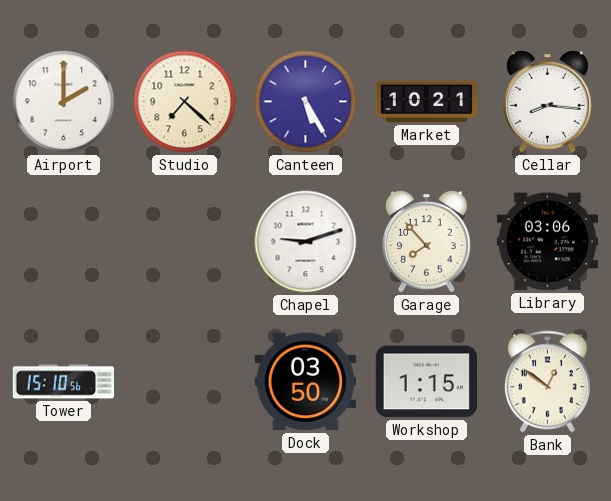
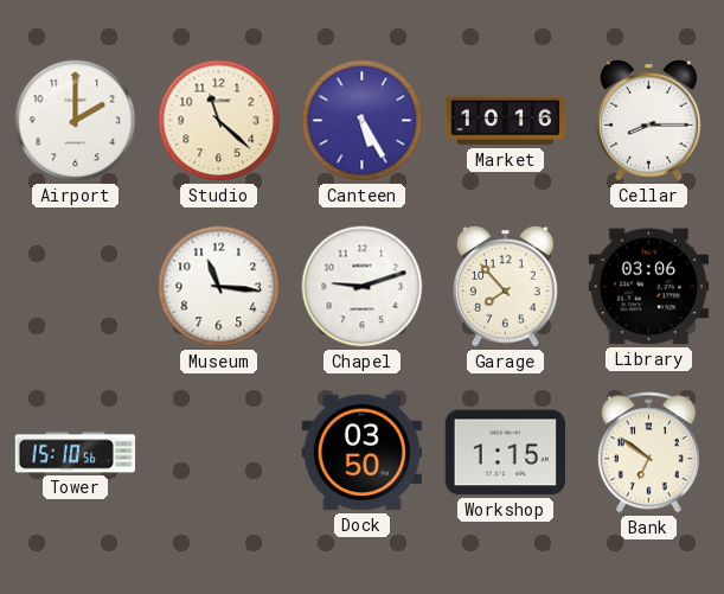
Studio: 7:22 -> 11:22
Market: 10:21 -> 10:16
Cellar: 8:16 -> 8:15
Museum: none -> 11:16
Bank: 12:51 -> 6:51
